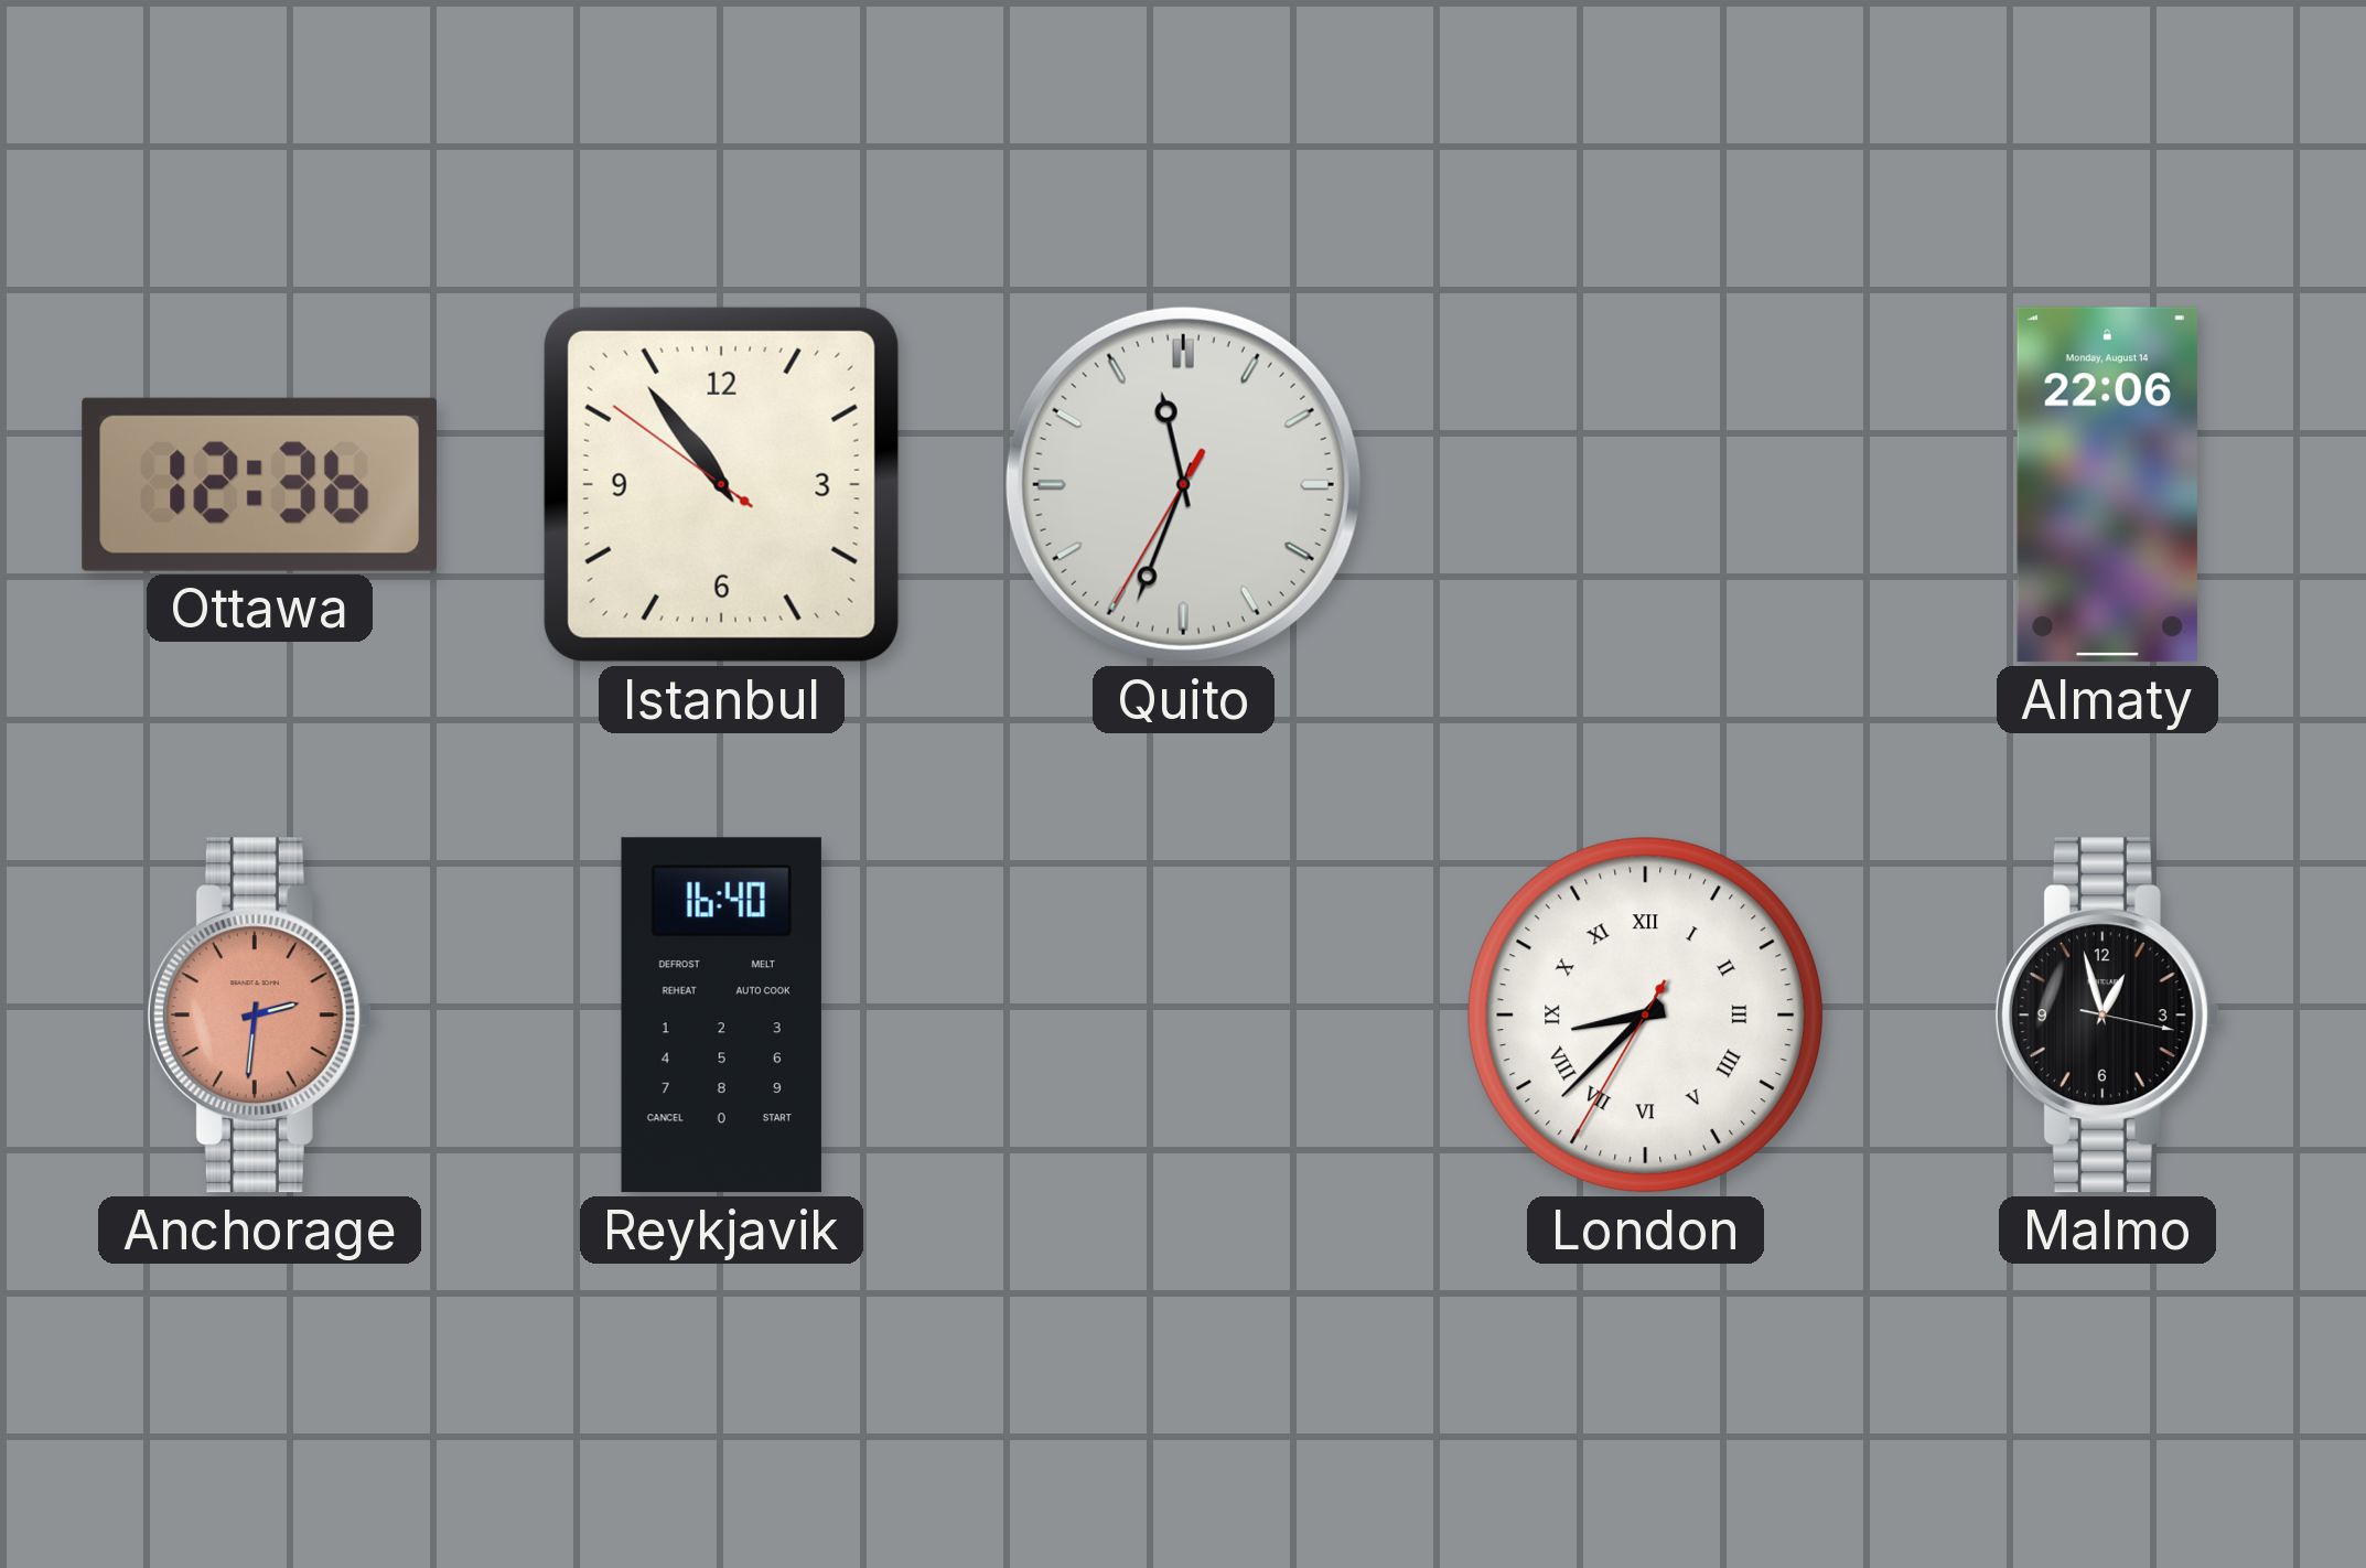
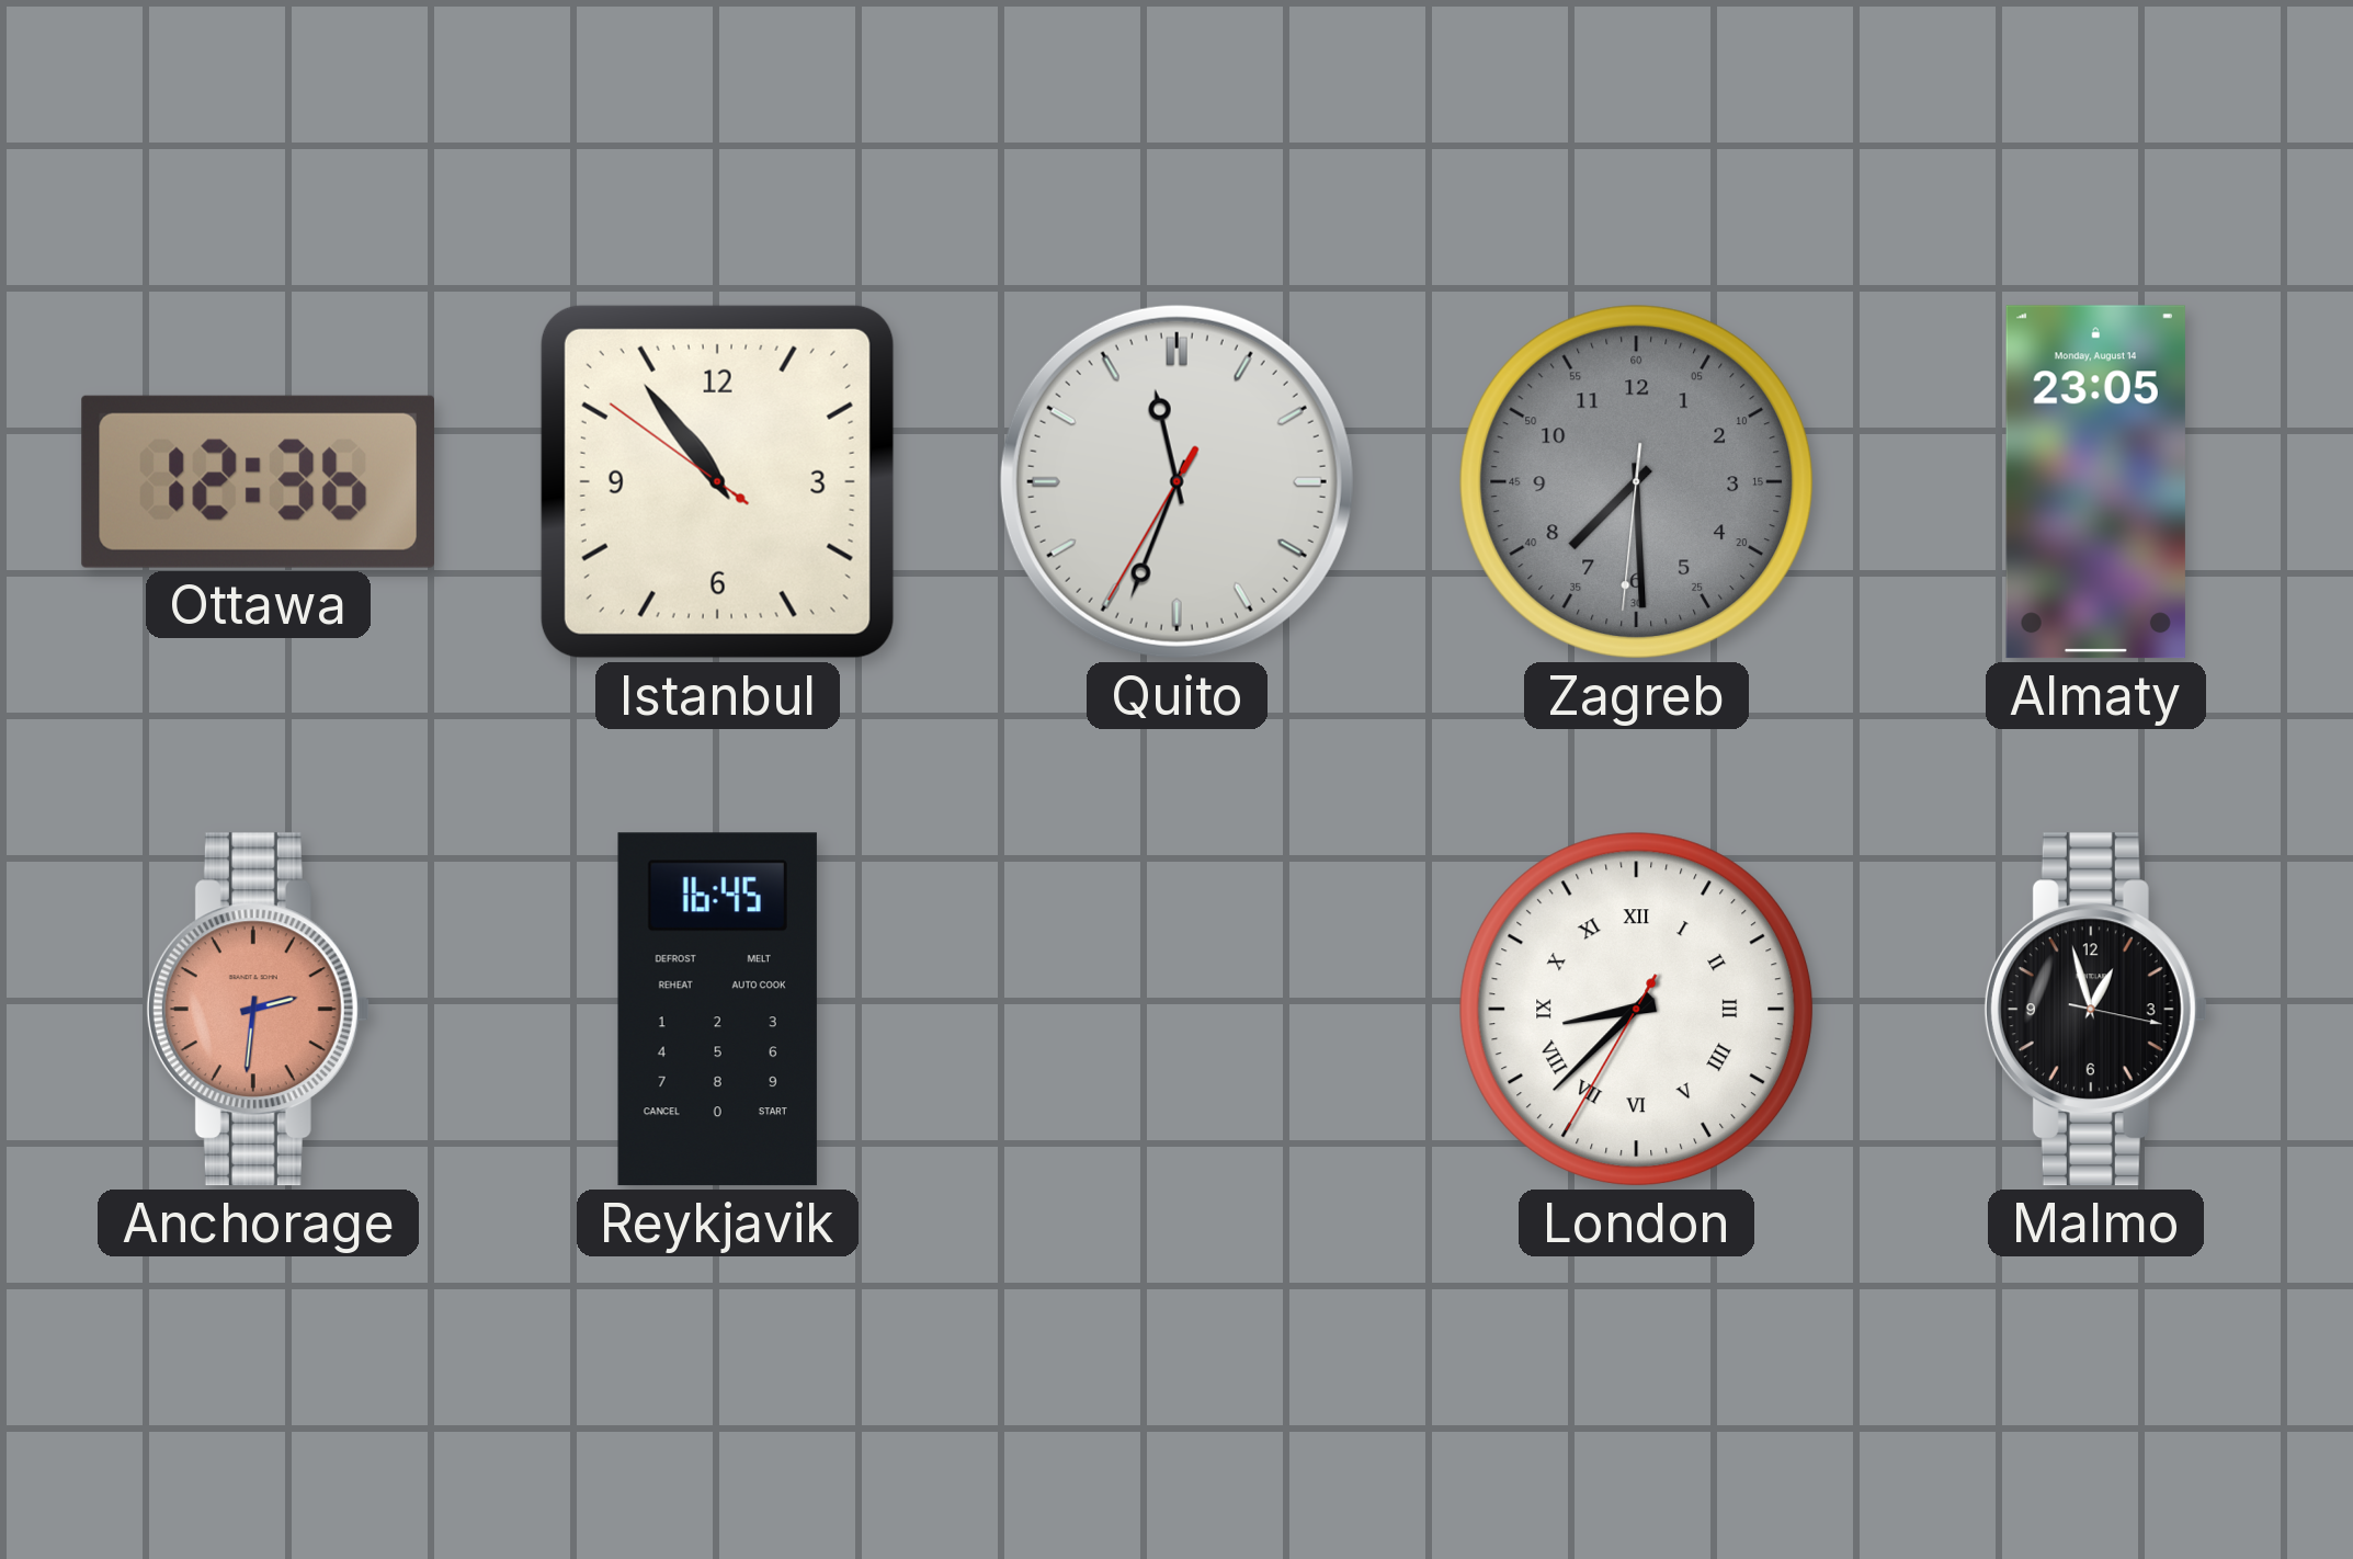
Zagreb: none -> 7:29
Almaty: 22:06 -> 23:05
Reykjavik: 16:40 -> 16:45
